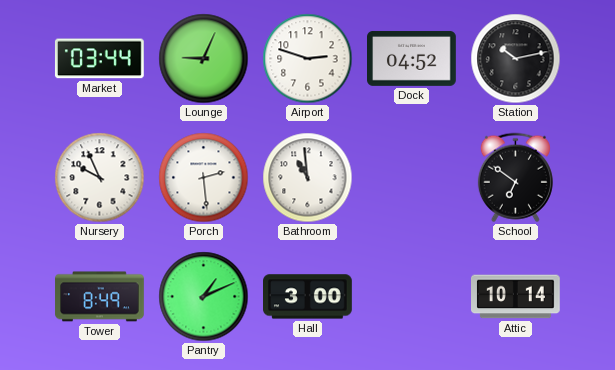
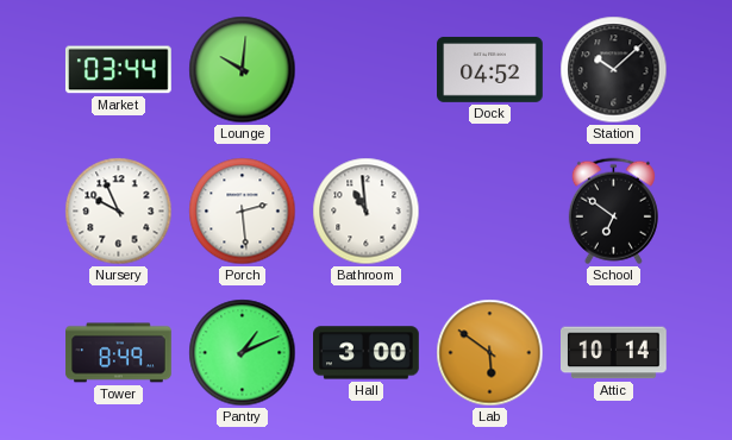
Lounge: 9:04 -> 10:01
Airport: 2:48 -> none
Station: 10:13 -> 10:08
Lab: none -> 5:51
